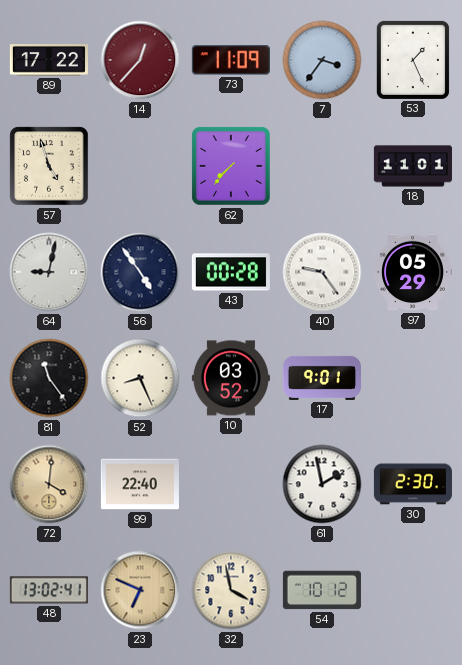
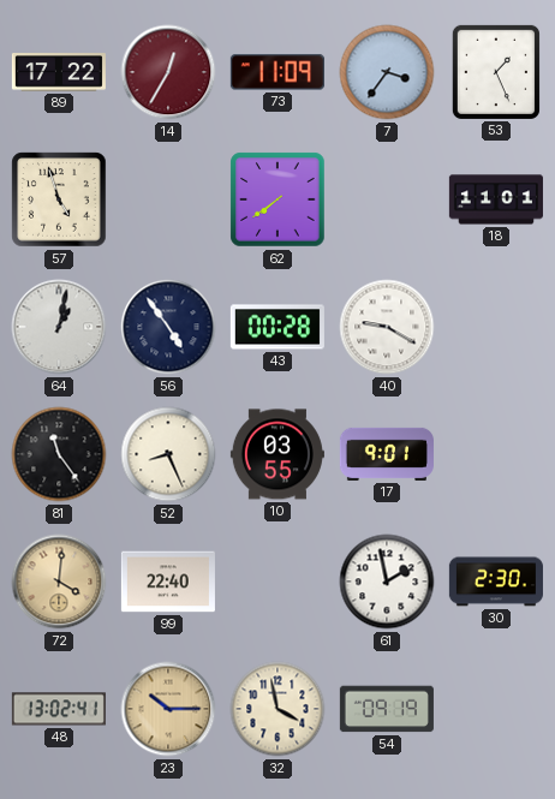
14: 12:37 -> 12:35
62: 7:37 -> 7:39
64: 9:02 -> 1:02
40: 9:24 -> 9:20
97: 05:29 -> none
10: 03:52 -> 03:55
23: 6:49 -> 10:15
54: 10:12 -> 09:19
